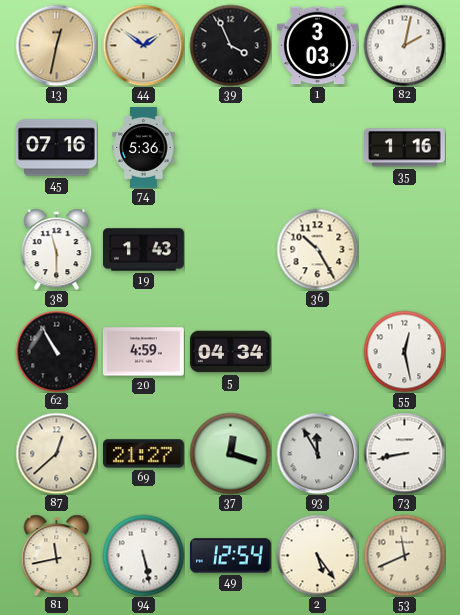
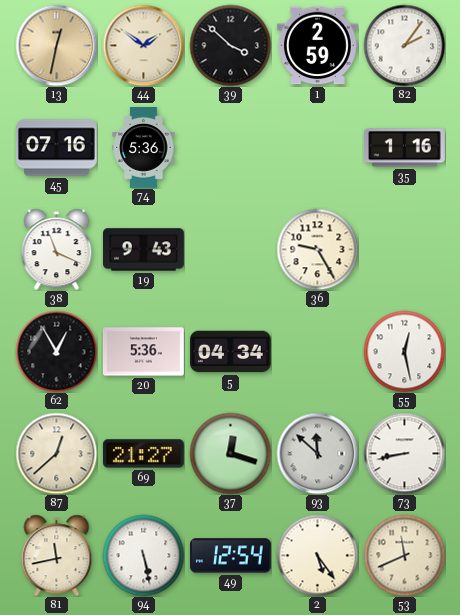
39: 3:56 -> 3:52
1: 3:03 -> 2:59
82: 2:02 -> 2:06
38: 11:30 -> 11:19
19: 1:43 -> 9:43
36: 10:25 -> 9:25
62: 10:55 -> 12:55
20: 4:59 -> 5:36
93: 11:55 -> 11:52
